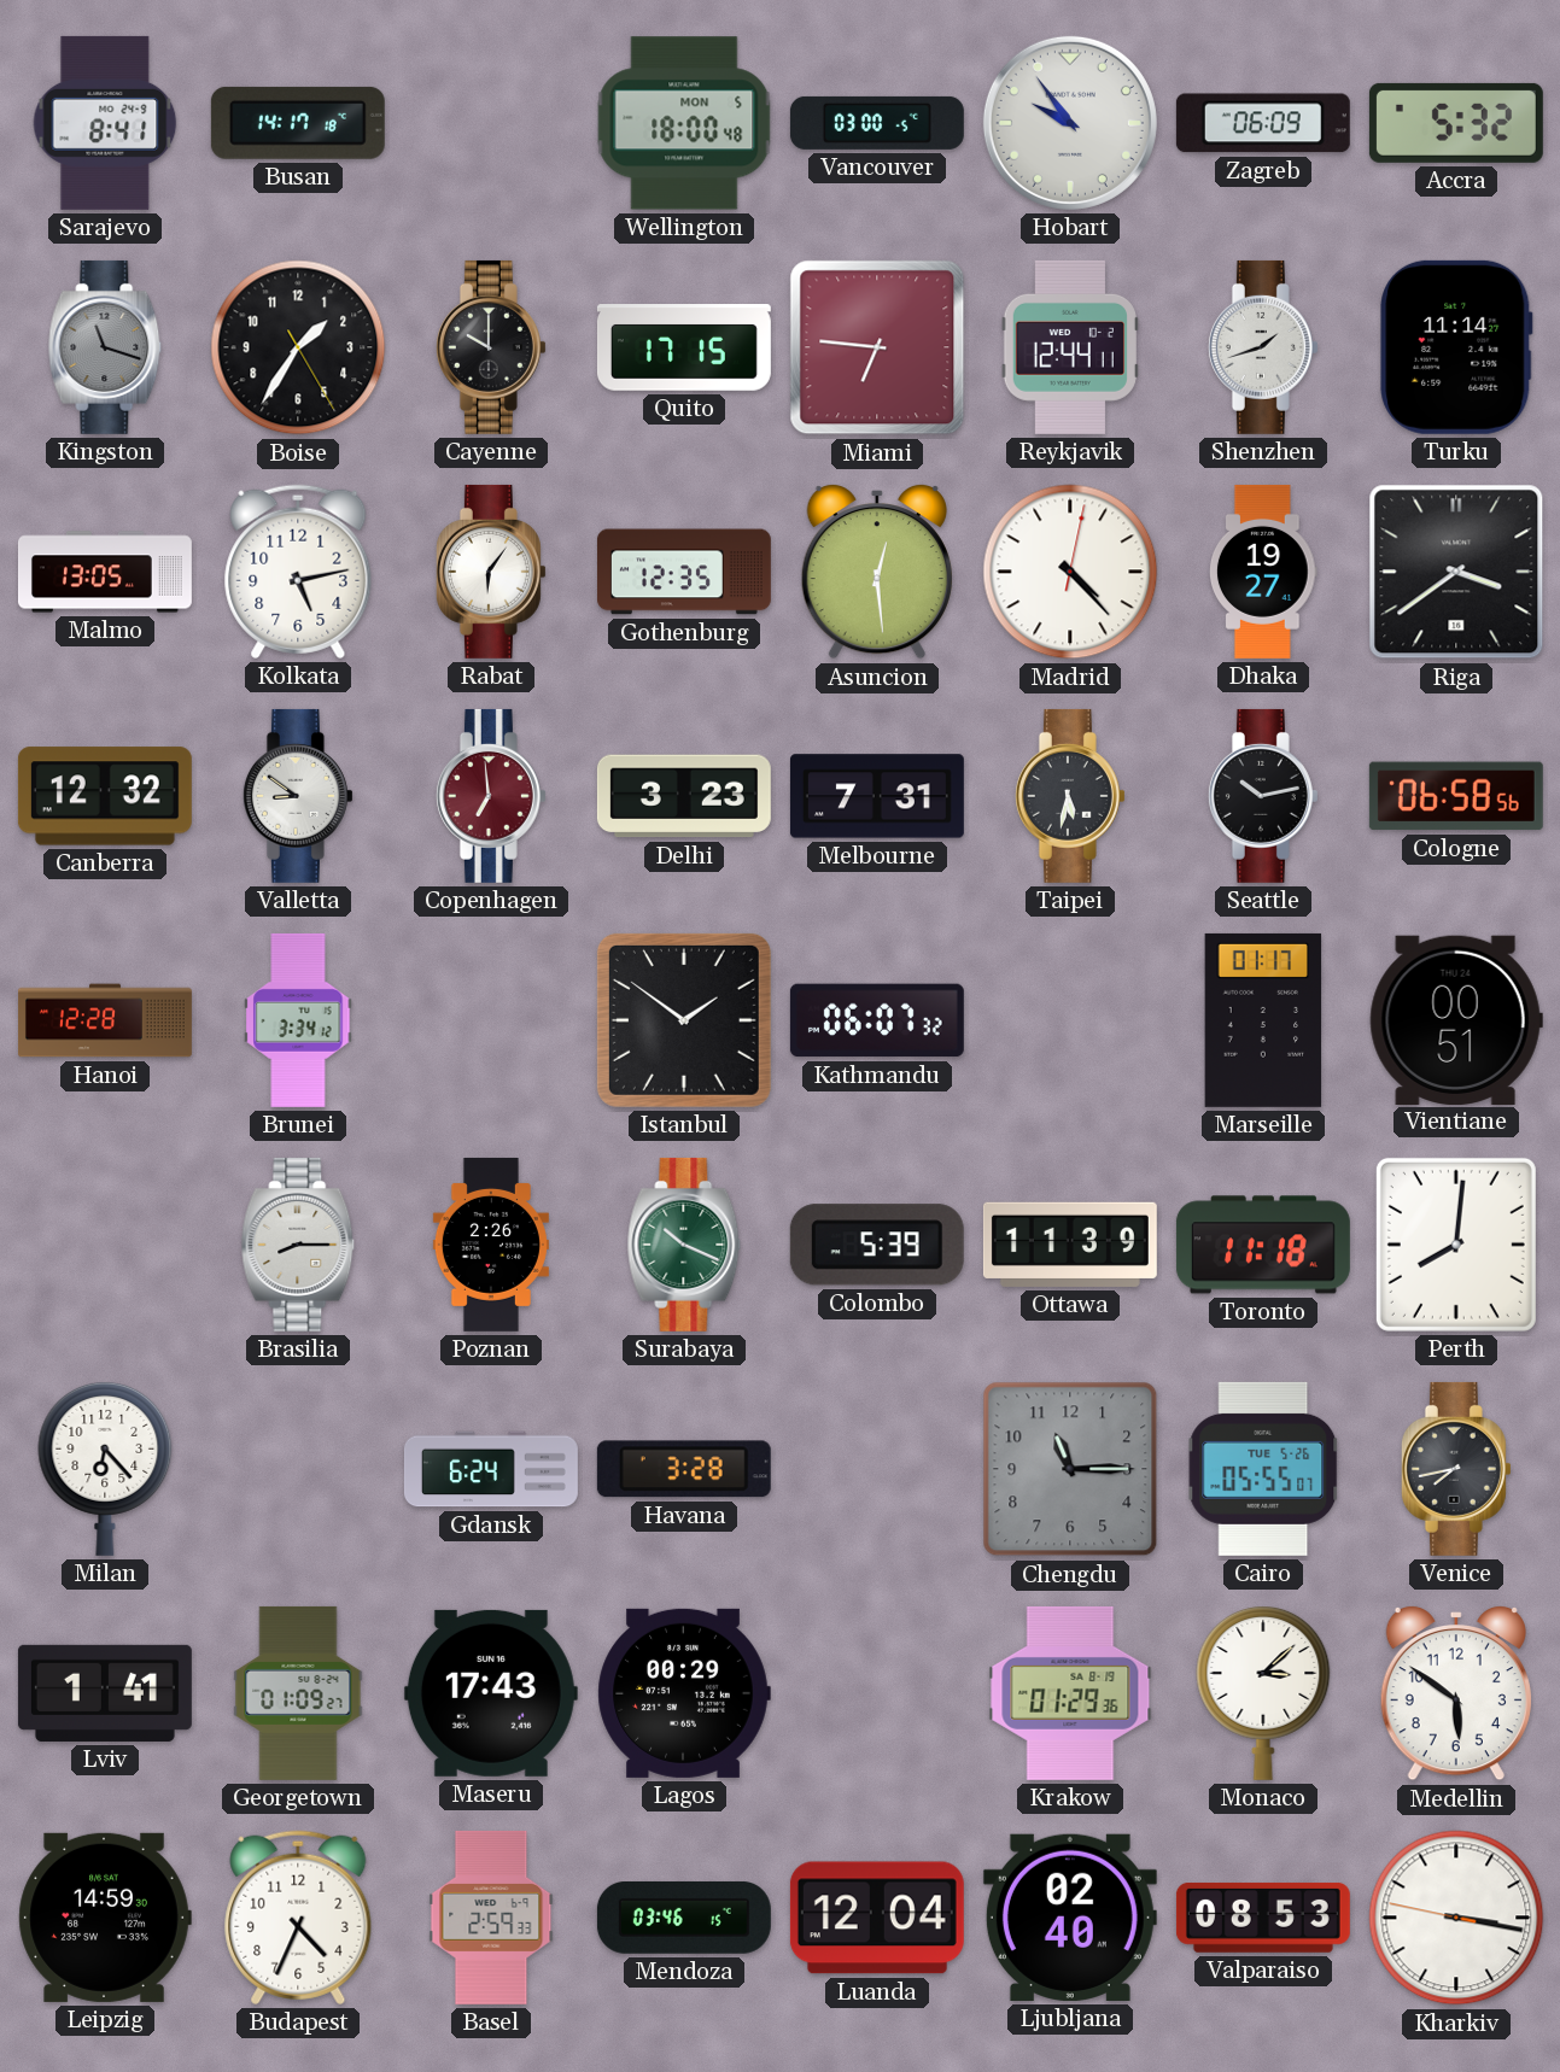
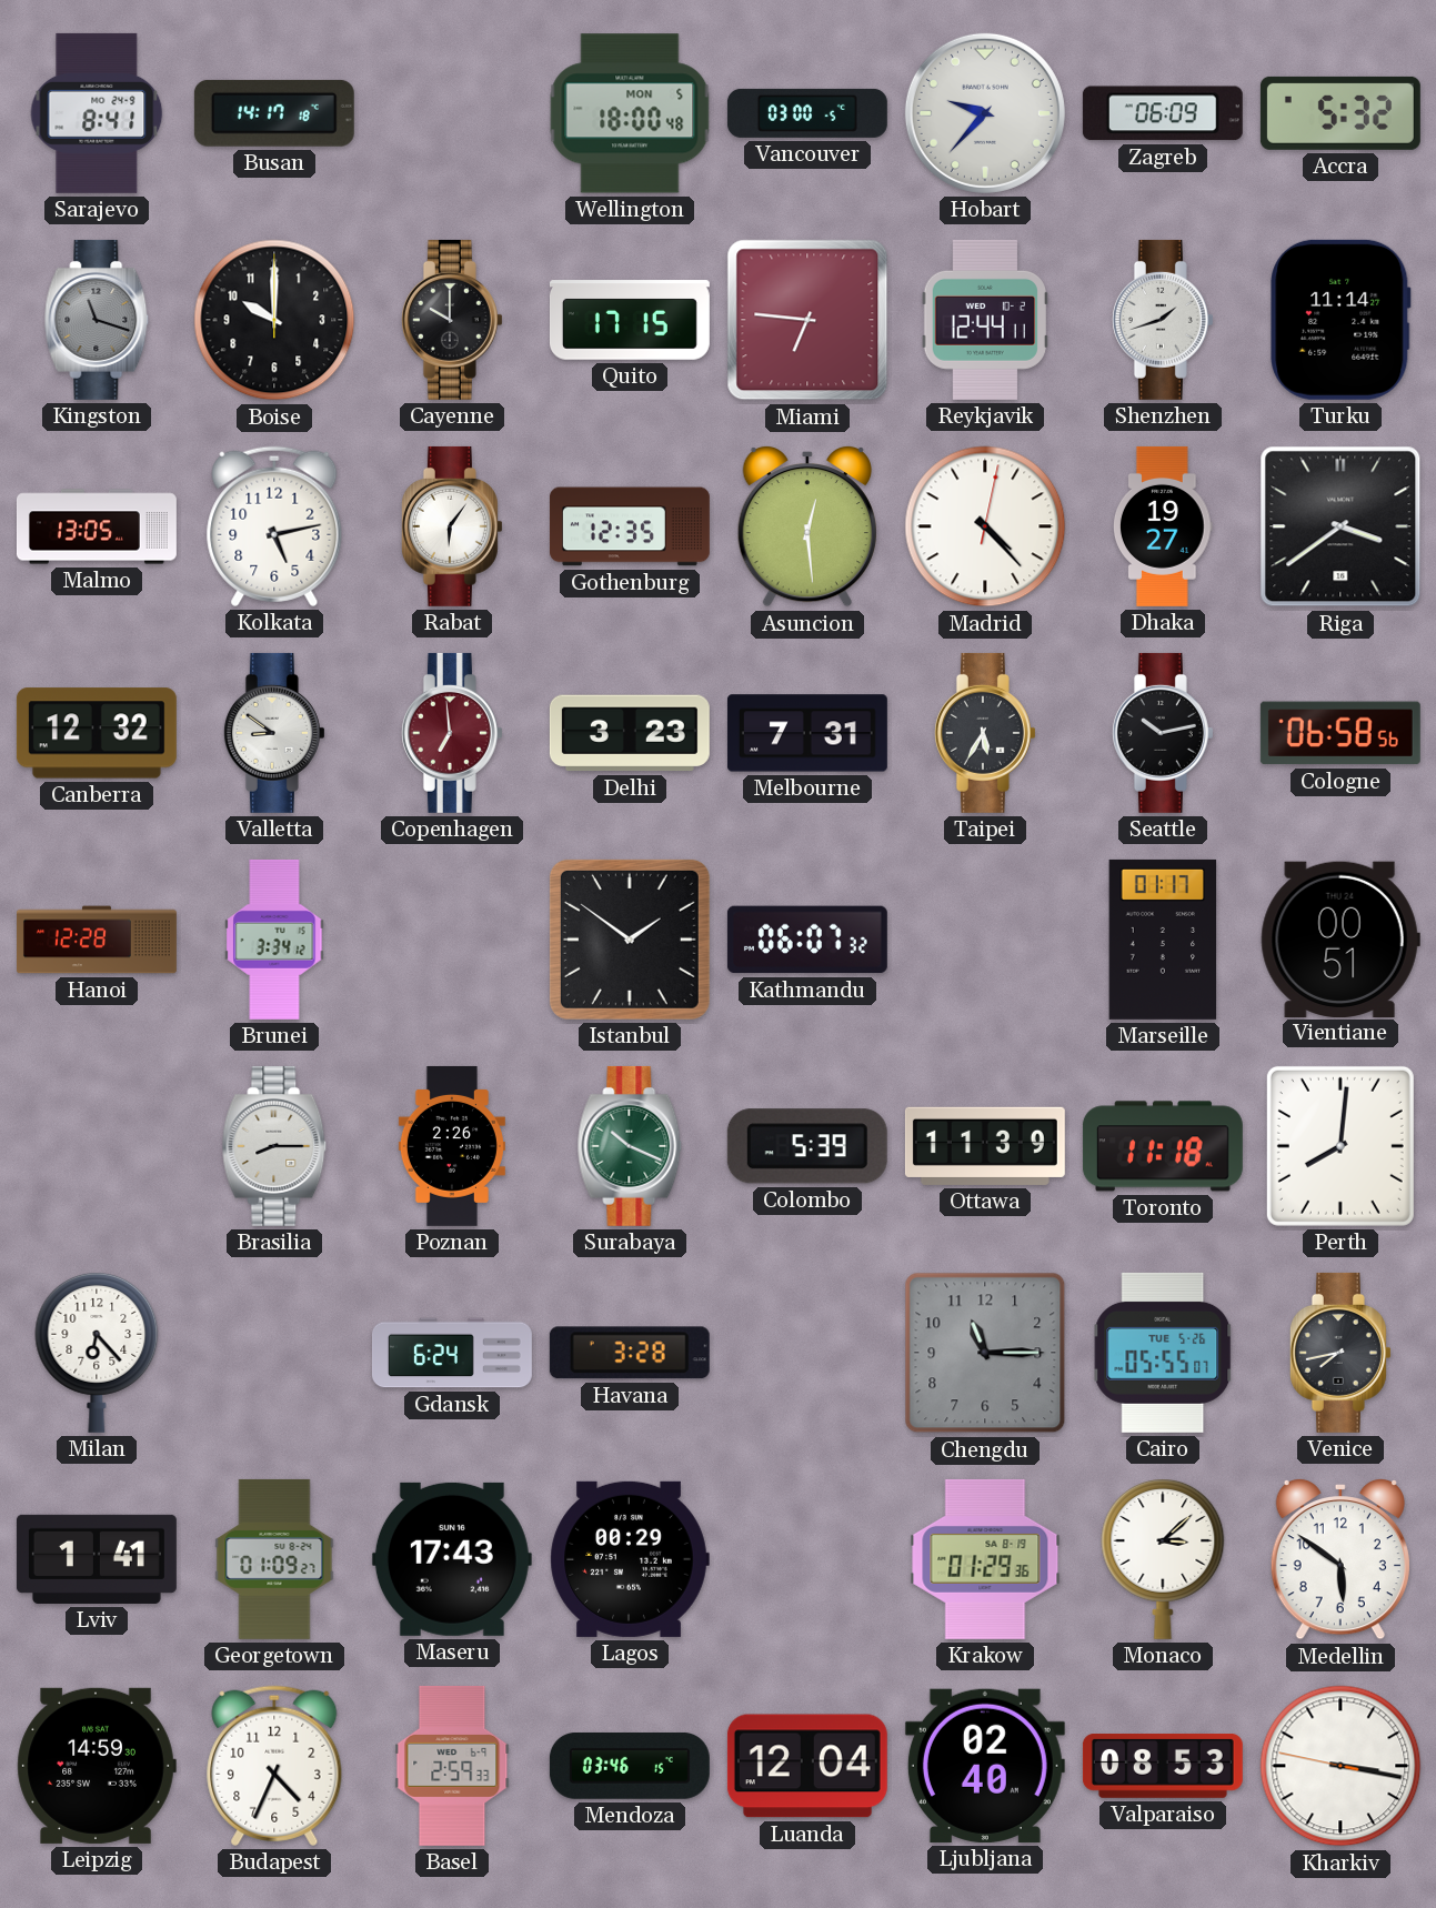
Hobart: 9:54 -> 9:37
Boise: 1:35 -> 10:00
Taipei: 5:32 -> 5:35
